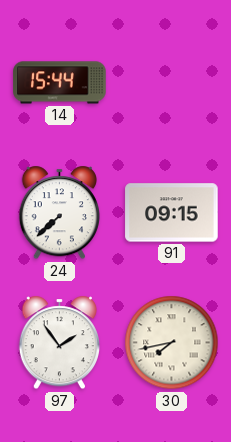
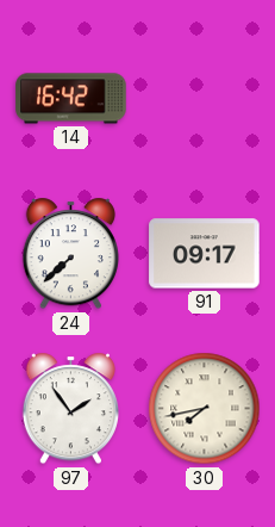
14: 15:44 -> 16:42
91: 09:15 -> 09:17
